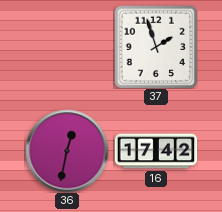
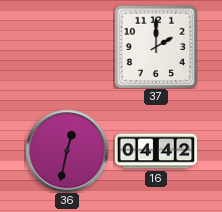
37: 1:57 -> 2:00
16: 17:42 -> 04:42
